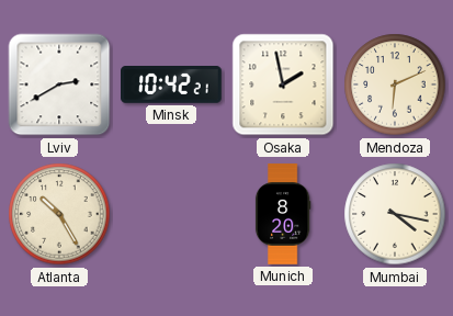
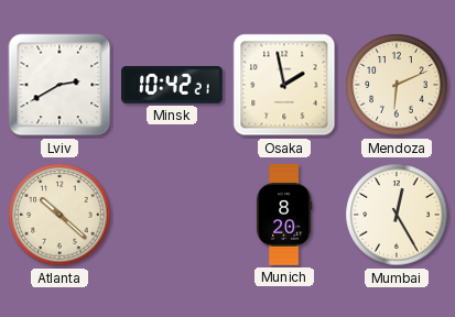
Atlanta: 10:25 -> 10:22
Mumbai: 4:17 -> 12:25
